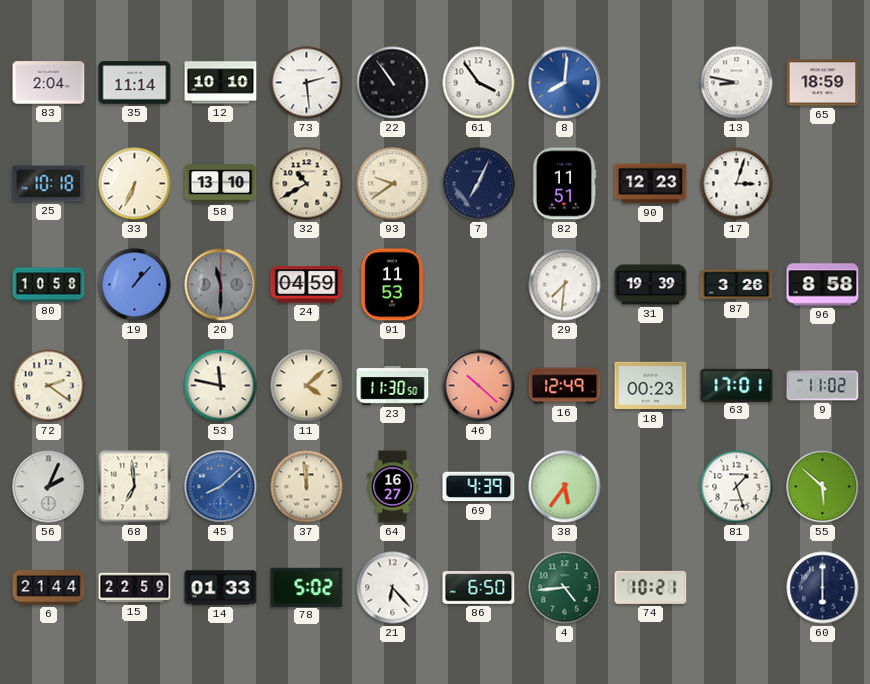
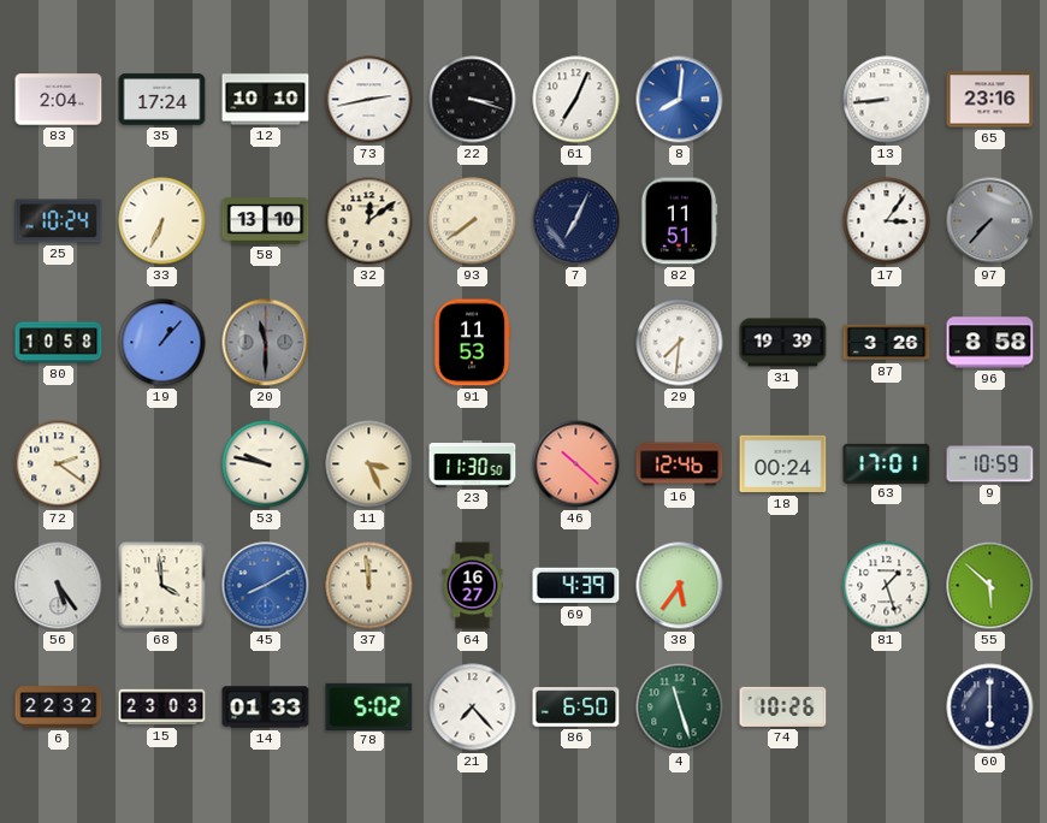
35: 11:14 -> 17:24
73: 2:29 -> 2:43
22: 10:54 -> 3:18
61: 3:54 -> 7:04
13: 8:47 -> 8:44
65: 18:59 -> 23:16
25: 10:18 -> 10:24
32: 10:40 -> 12:09
93: 9:39 -> 7:39
90: 12:23 -> none
17: 3:03 -> 3:06
97: none -> 7:37
24: 04:59 -> none
53: 11:47 -> 9:47
11: 4:08 -> 3:26
16: 12:49 -> 12:46
18: 00:23 -> 00:24
9: 11:02 -> 10:59
56: 2:04 -> 5:24
68: 6:59 -> 3:59
45: 8:08 -> 8:10
6: 21:44 -> 22:32
15: 22:59 -> 23:03
21: 6:23 -> 7:23
4: 4:44 -> 11:27
74: 10:21 -> 10:26
